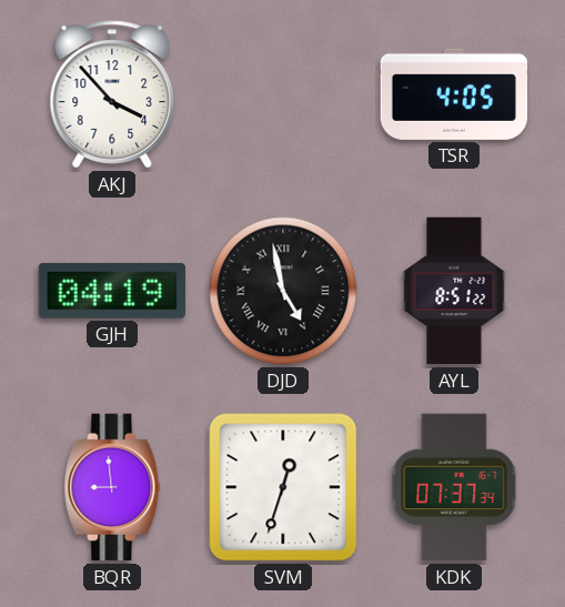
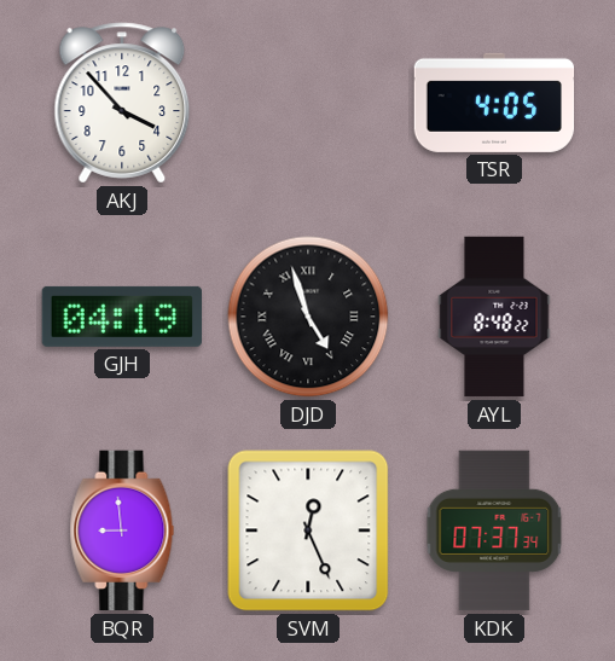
DJD: 4:58 -> 4:57
AYL: 8:51 -> 8:48
SVM: 12:33 -> 12:26
